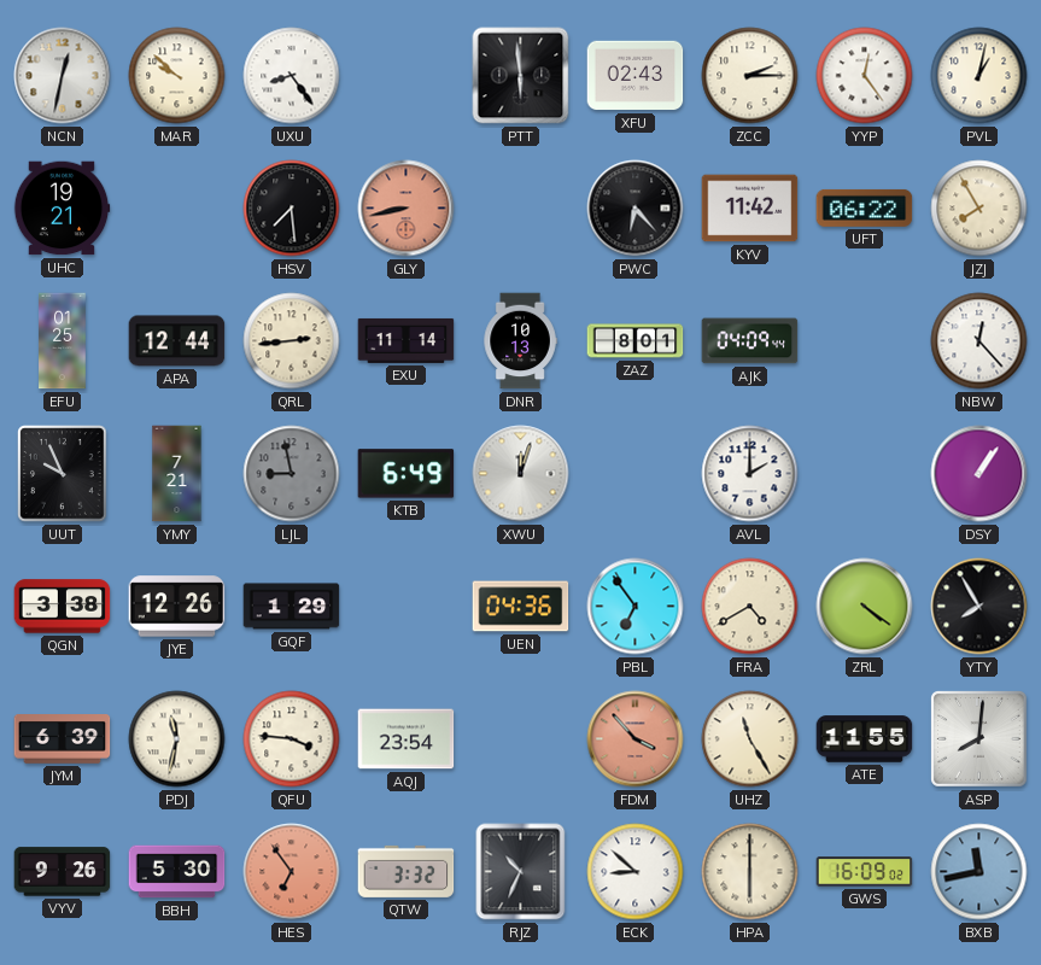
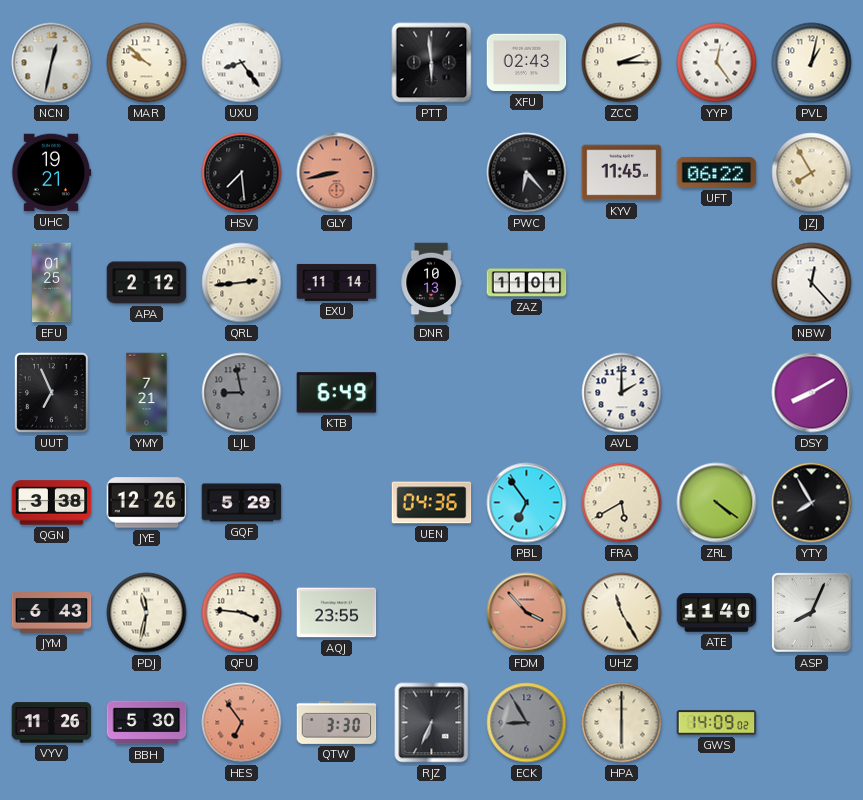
KYV: 11:42 -> 11:45
APA: 12:44 -> 2:12
ZAZ: 8:01 -> 11:01
AJK: 04:09 -> none
UUT: 9:56 -> 6:56
XWU: 12:03 -> none
DSY: 1:06 -> 8:10
GQF: 1:29 -> 5:29
FRA: 4:40 -> 5:40
JYM: 6:39 -> 6:43
AQJ: 23:54 -> 23:55
ATE: 11:55 -> 11:40
ASP: 8:01 -> 8:04
VYV: 9:26 -> 11:26
QTW: 3:32 -> 3:30
RJZ: 10:34 -> 6:34
ECK: 8:52 -> 8:55
ECK dial: white -> grey
GWS: 16:09 -> 14:09
BXB: 11:43 -> none
